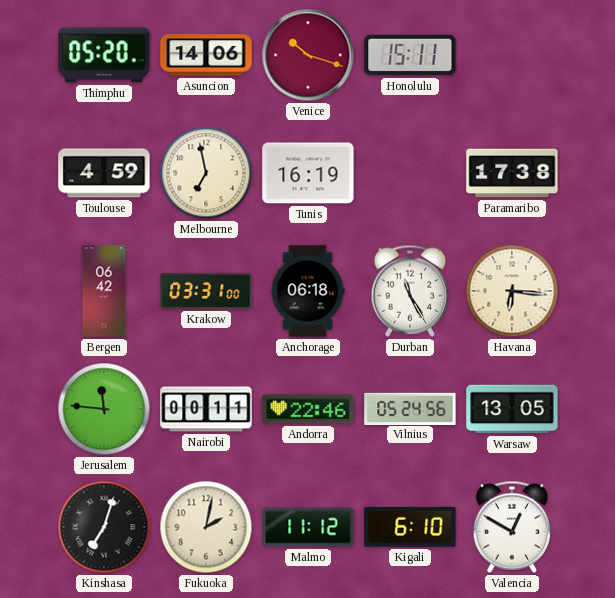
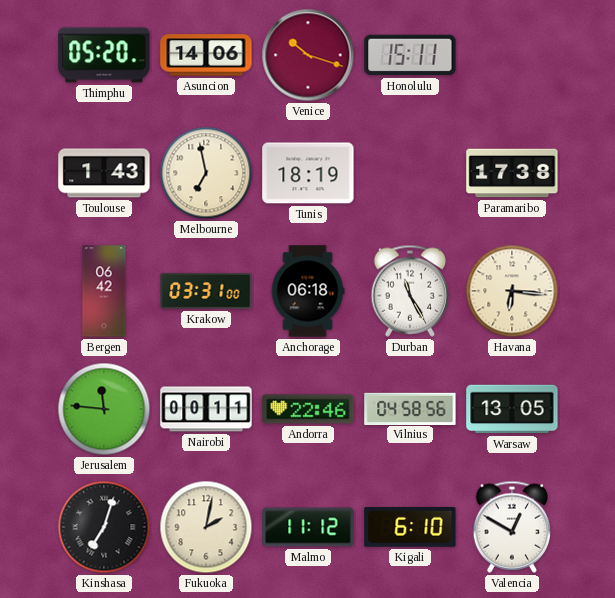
Toulouse: 4:59 -> 1:43
Tunis: 16:19 -> 18:19
Vilnius: 05:24 -> 04:58
